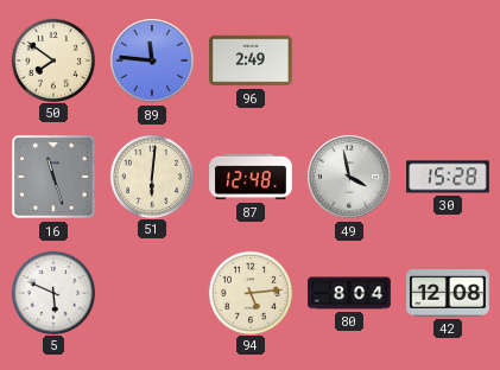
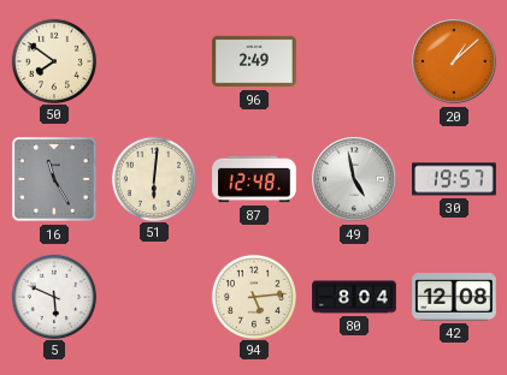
89: 11:46 -> none
20: none -> 1:08
16: 11:27 -> 11:25
49: 3:58 -> 4:58
30: 15:28 -> 19:57
